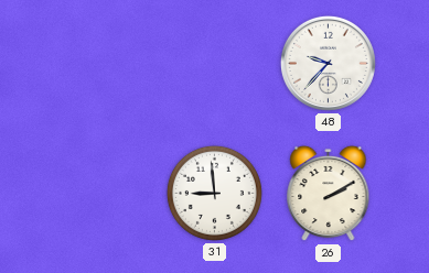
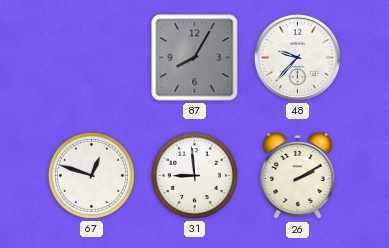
87: none -> 8:05
67: none -> 12:48
